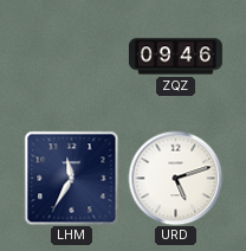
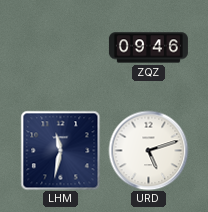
LHM: 11:35 -> 11:32
